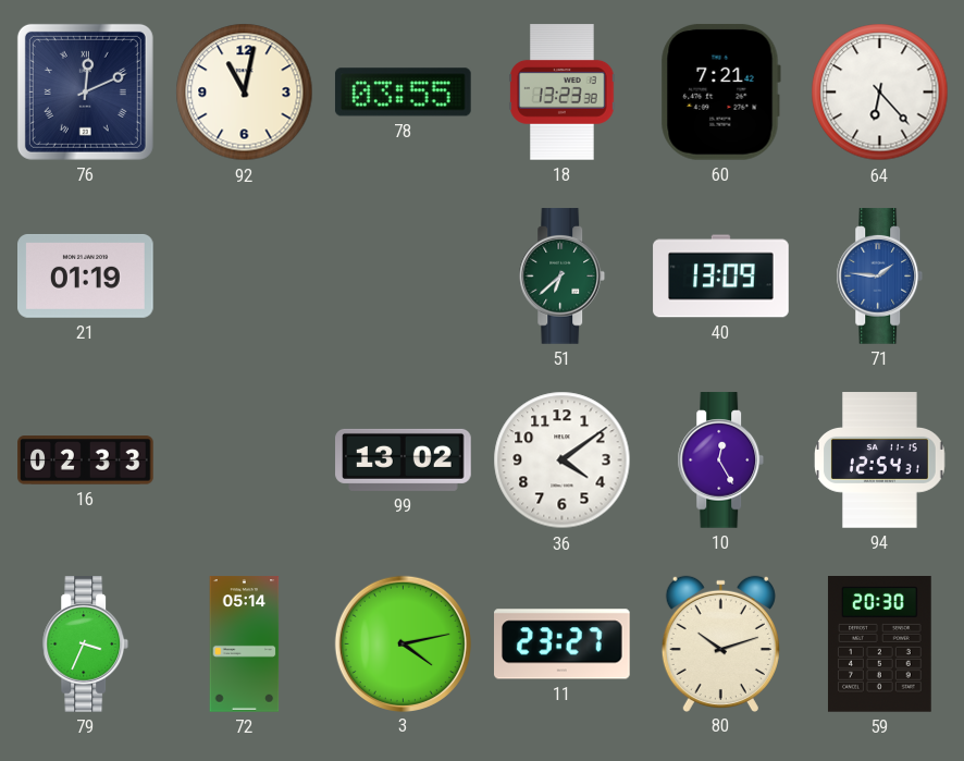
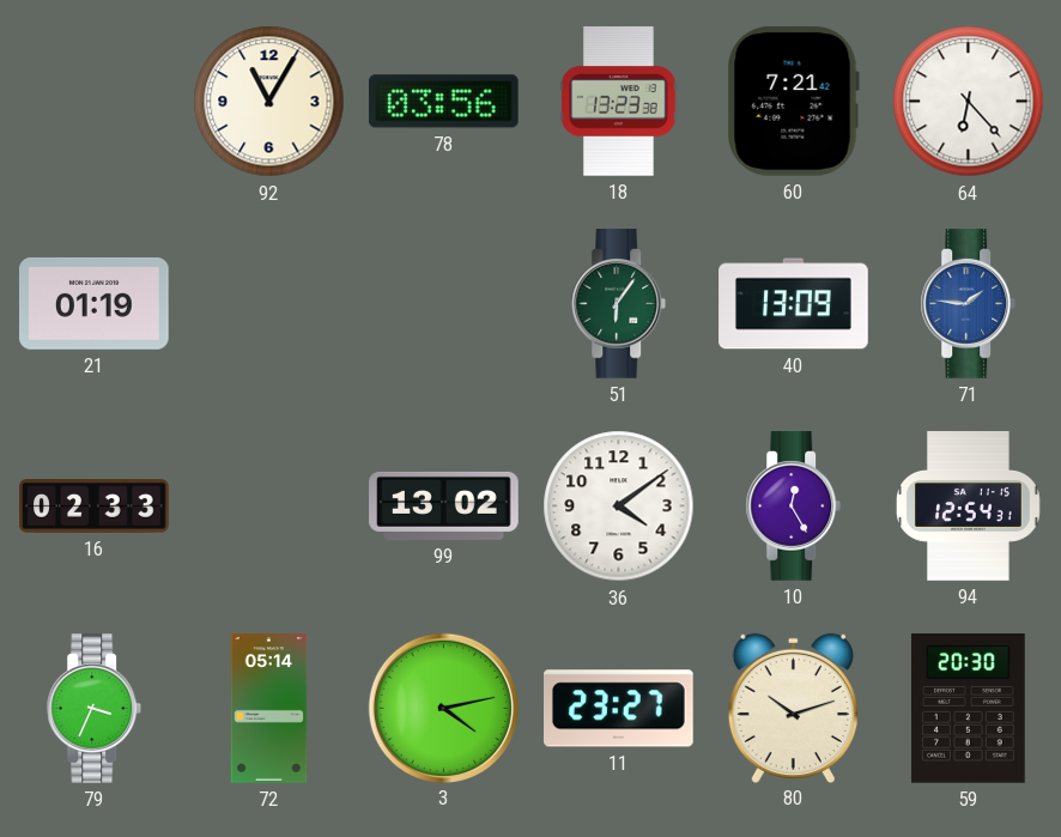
76: 12:11 -> none
92: 11:02 -> 11:05
78: 03:55 -> 03:56
51: 6:38 -> 6:06
